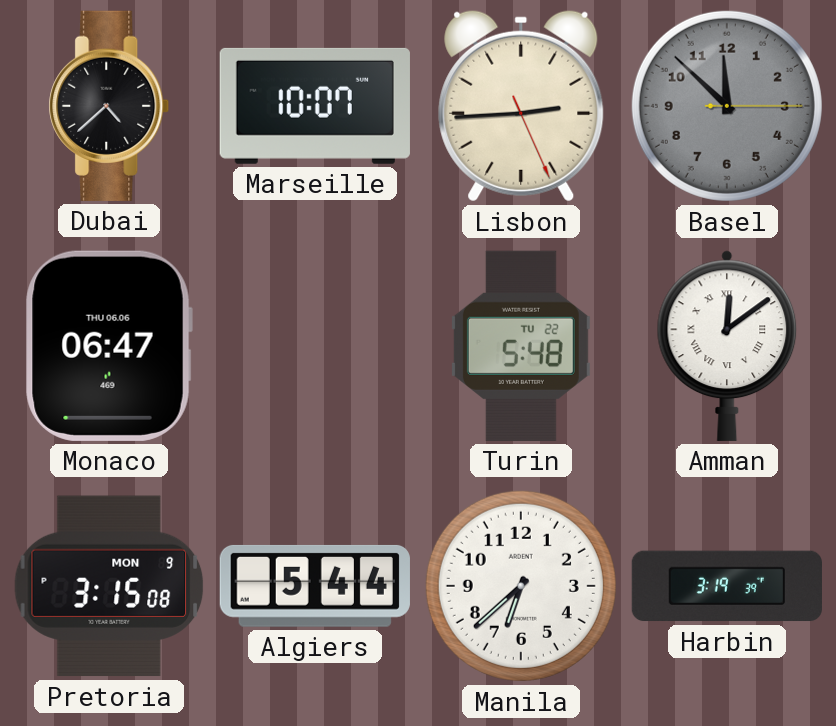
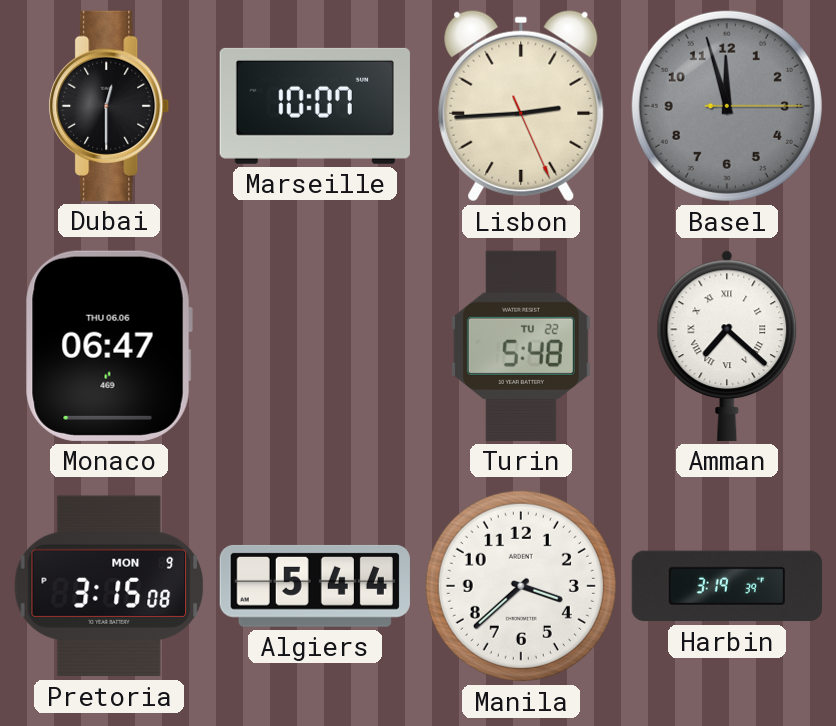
Dubai: 4:38 -> 12:30
Basel: 11:52 -> 11:57
Amman: 12:09 -> 7:22
Manila: 6:38 -> 3:38
